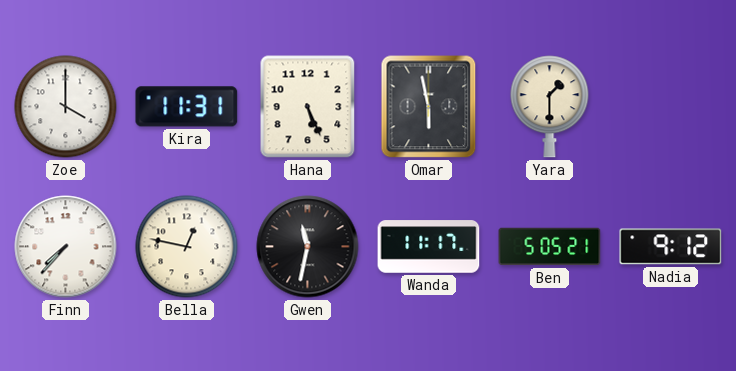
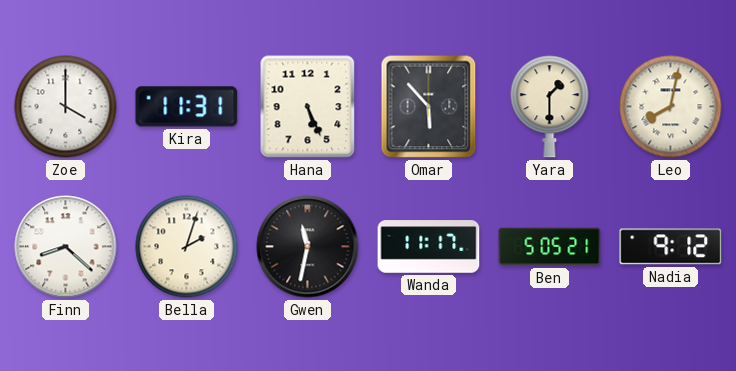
Omar: 5:58 -> 5:53
Leo: none -> 8:02
Finn: 7:37 -> 8:22
Bella: 12:47 -> 2:03
